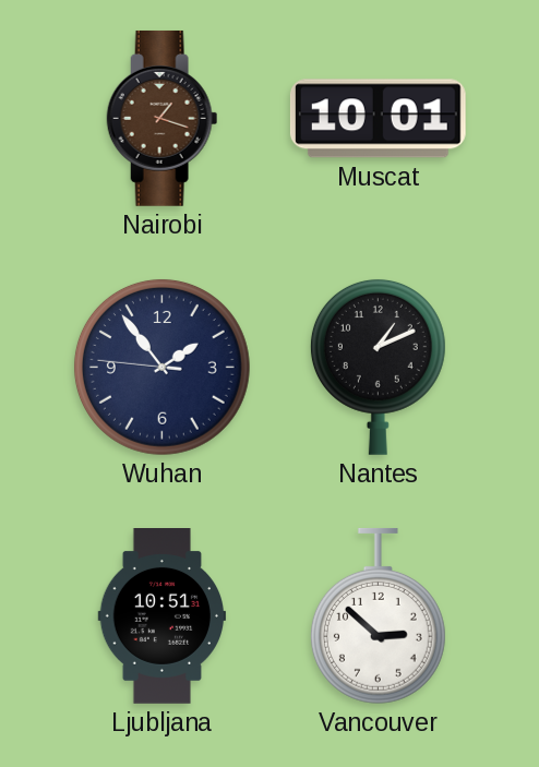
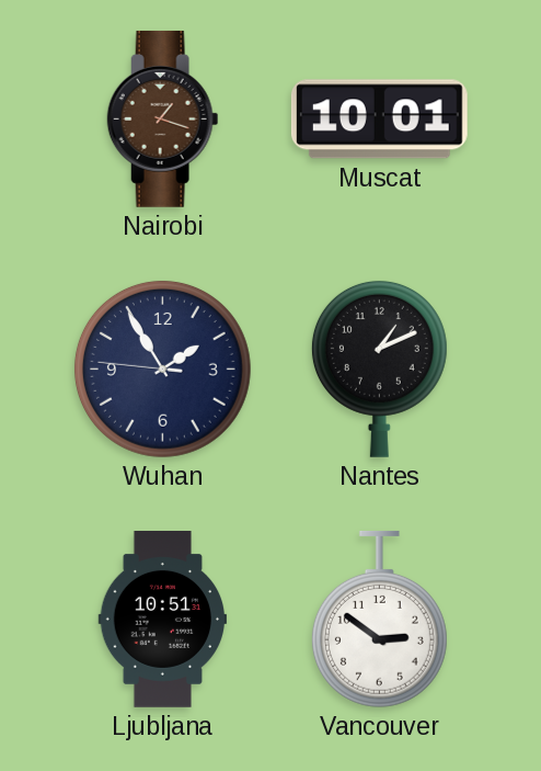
Wuhan: 1:53 -> 1:54
Vancouver: 2:52 -> 2:51
